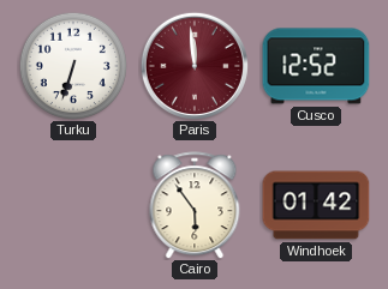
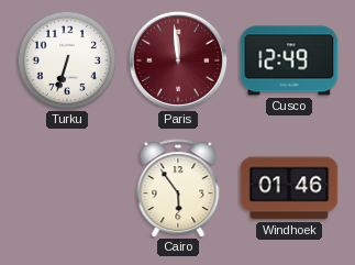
Cusco: 12:52 -> 12:49
Windhoek: 01:42 -> 01:46
